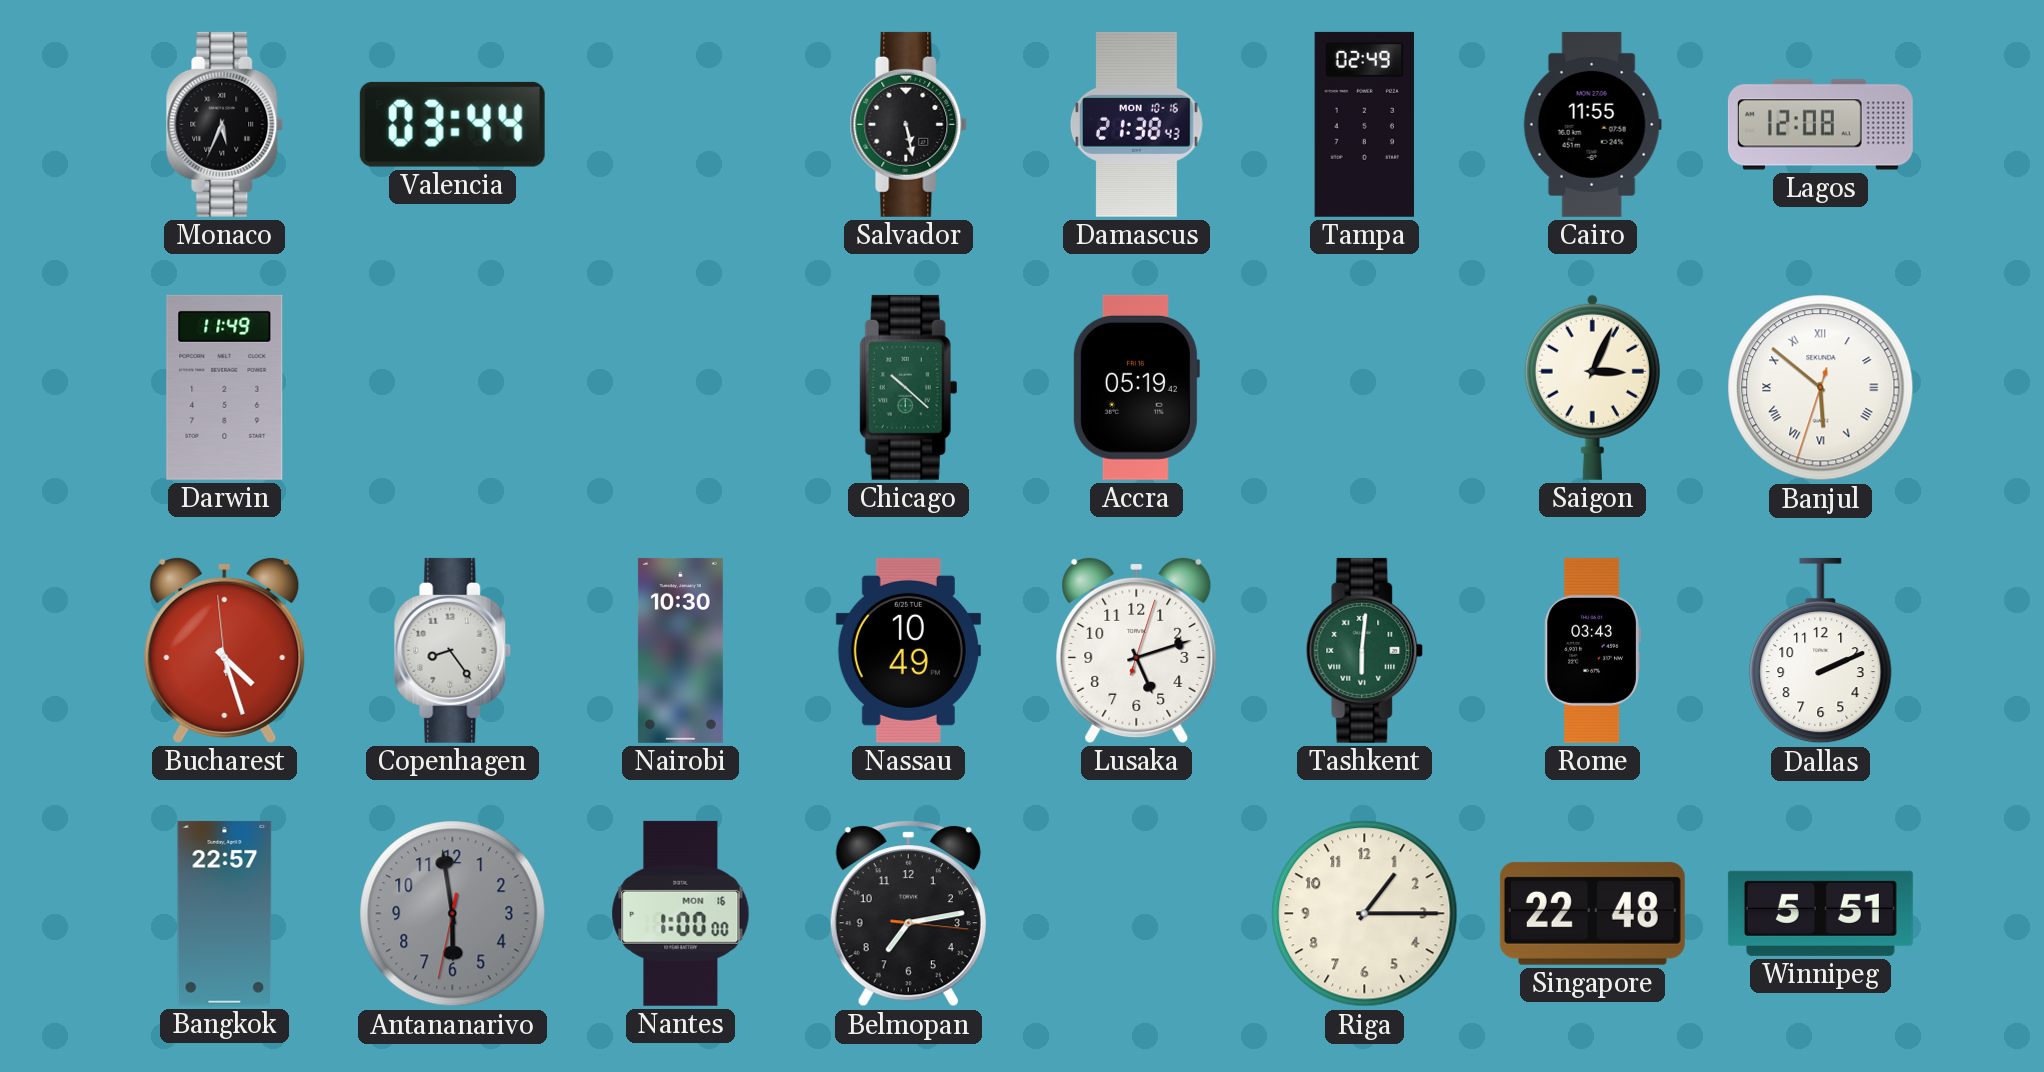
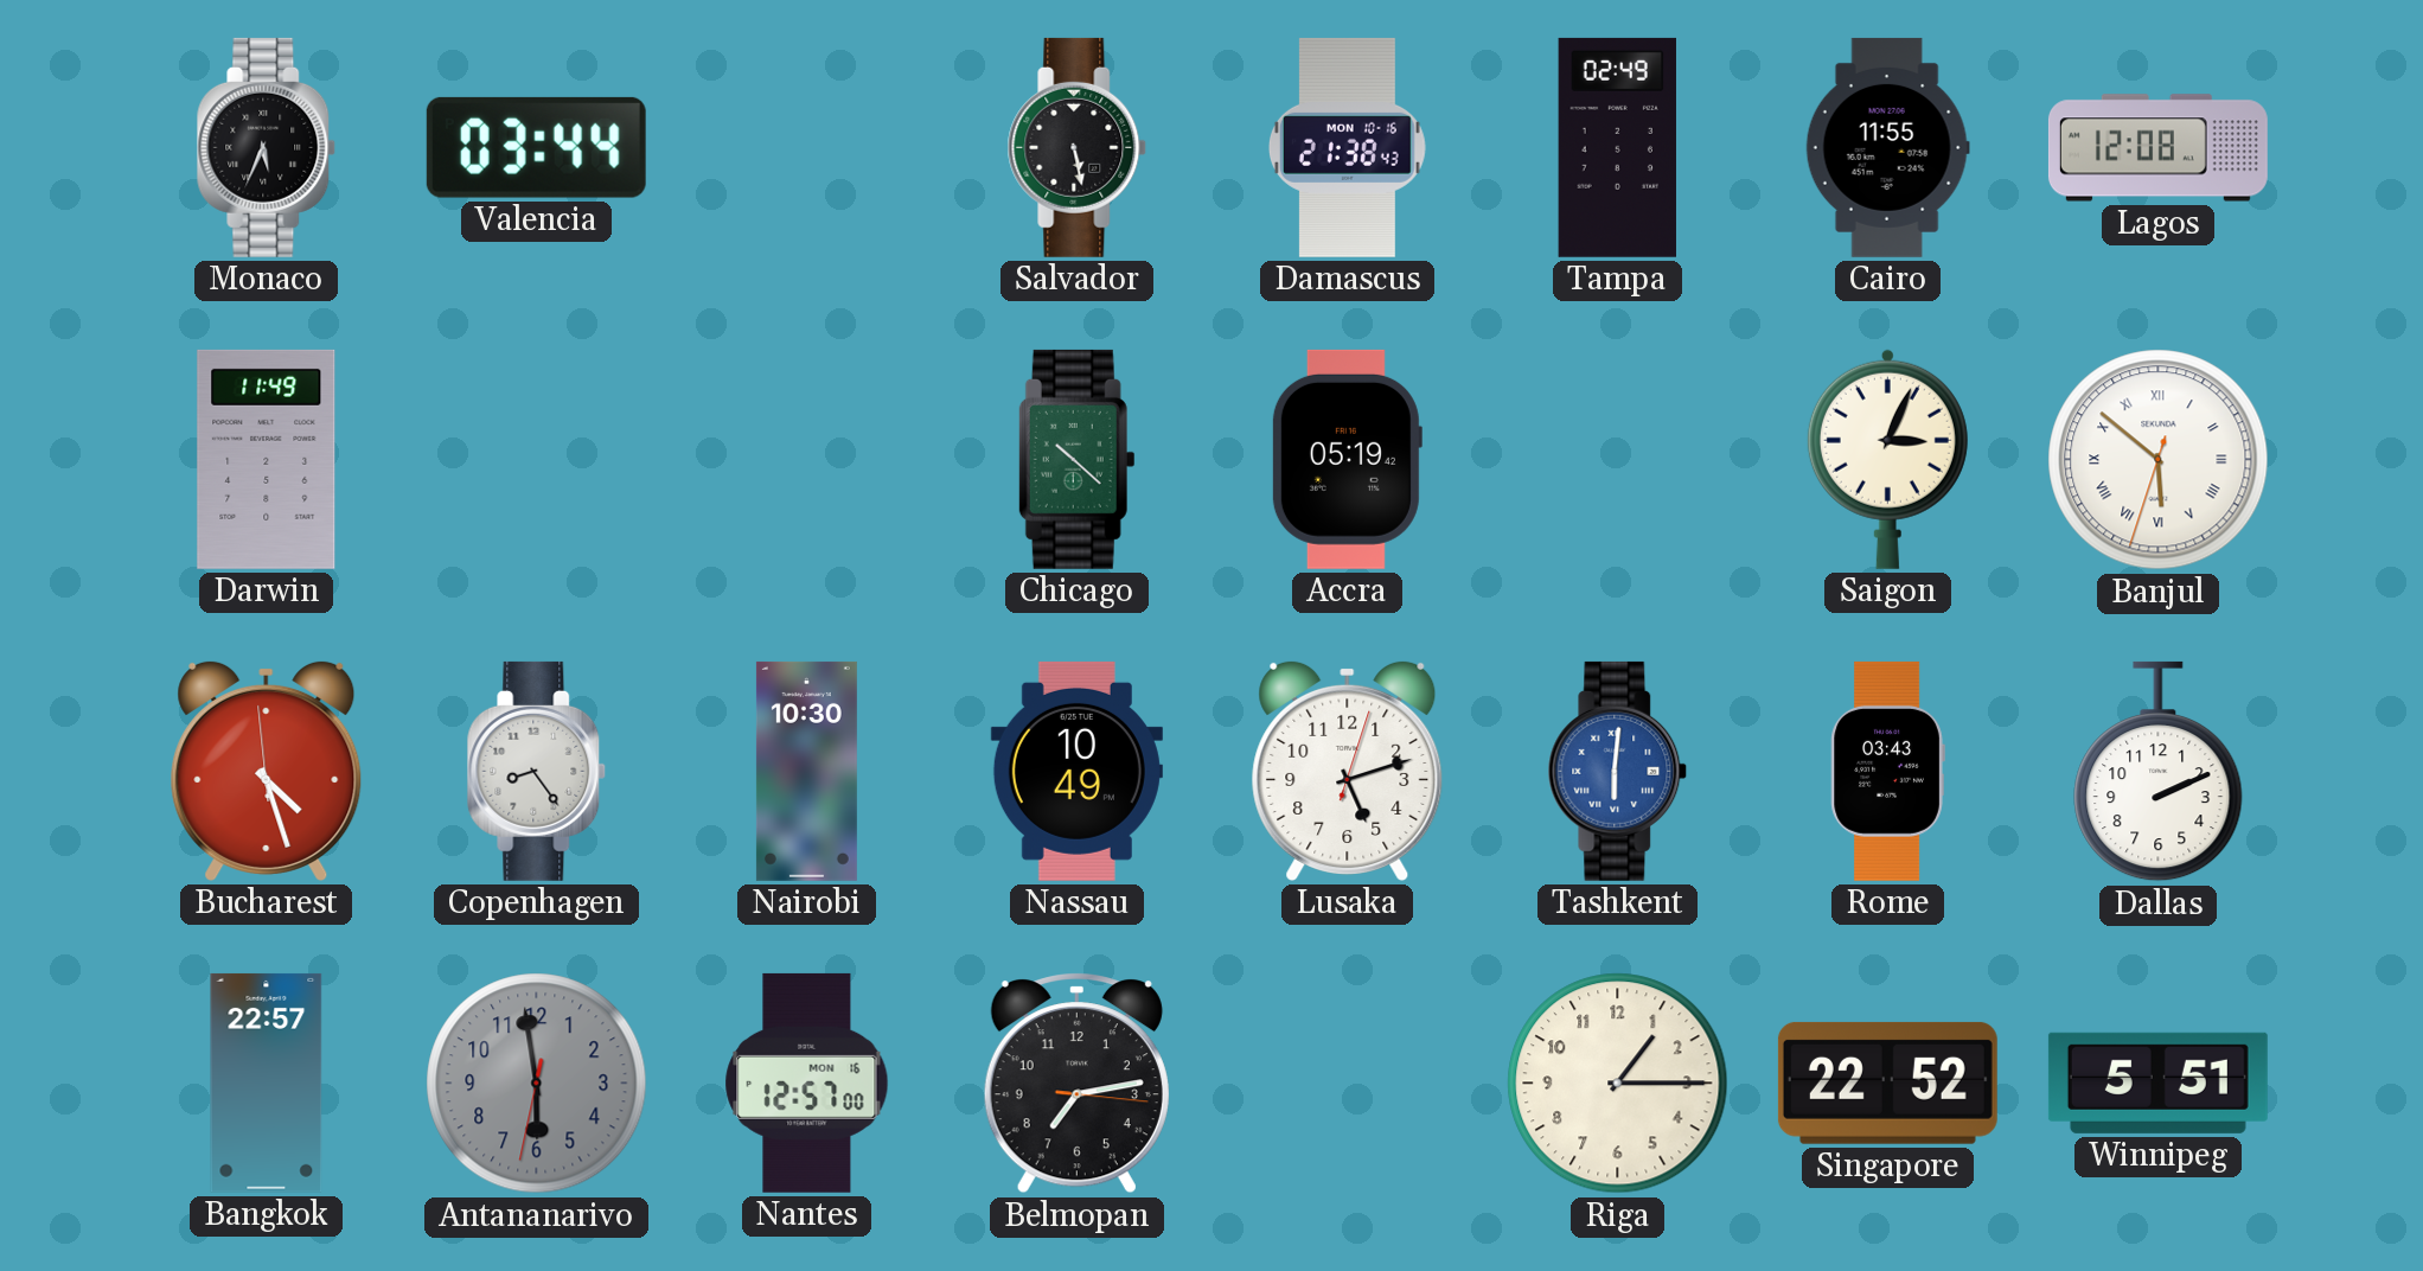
Tashkent dial: green -> blue
Nantes: 1:00 -> 12:57
Singapore: 22:48 -> 22:52
